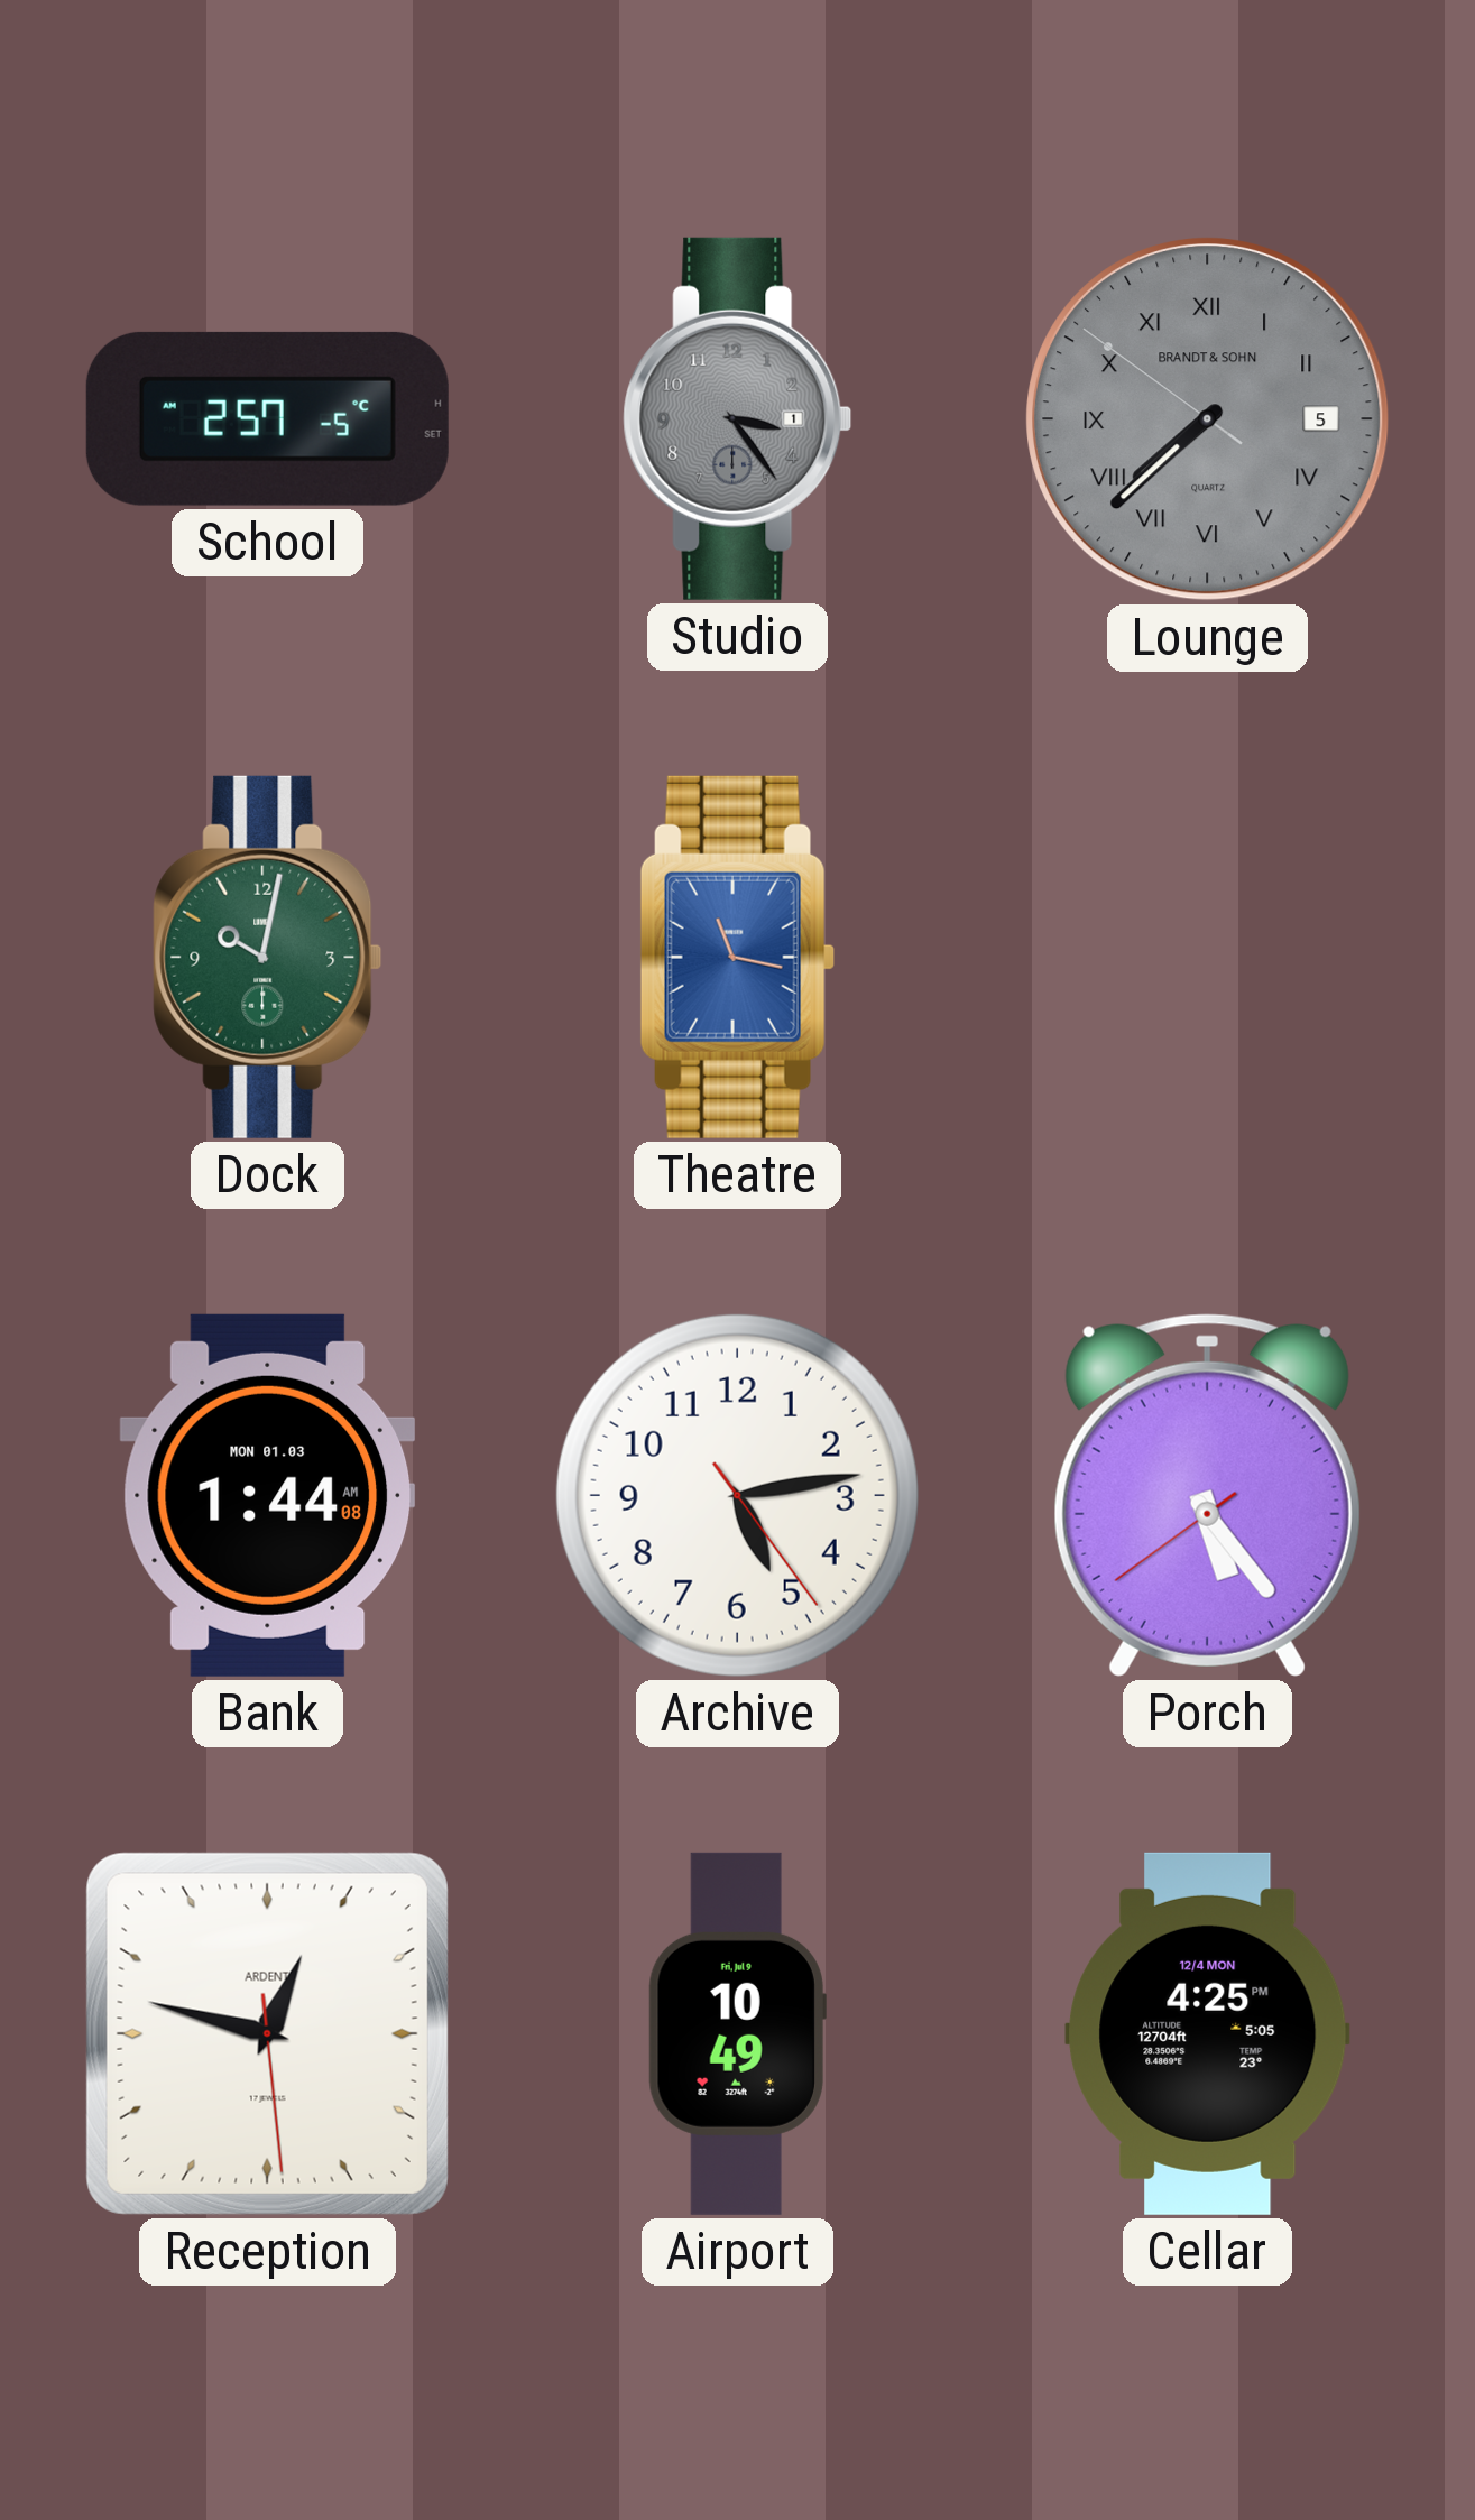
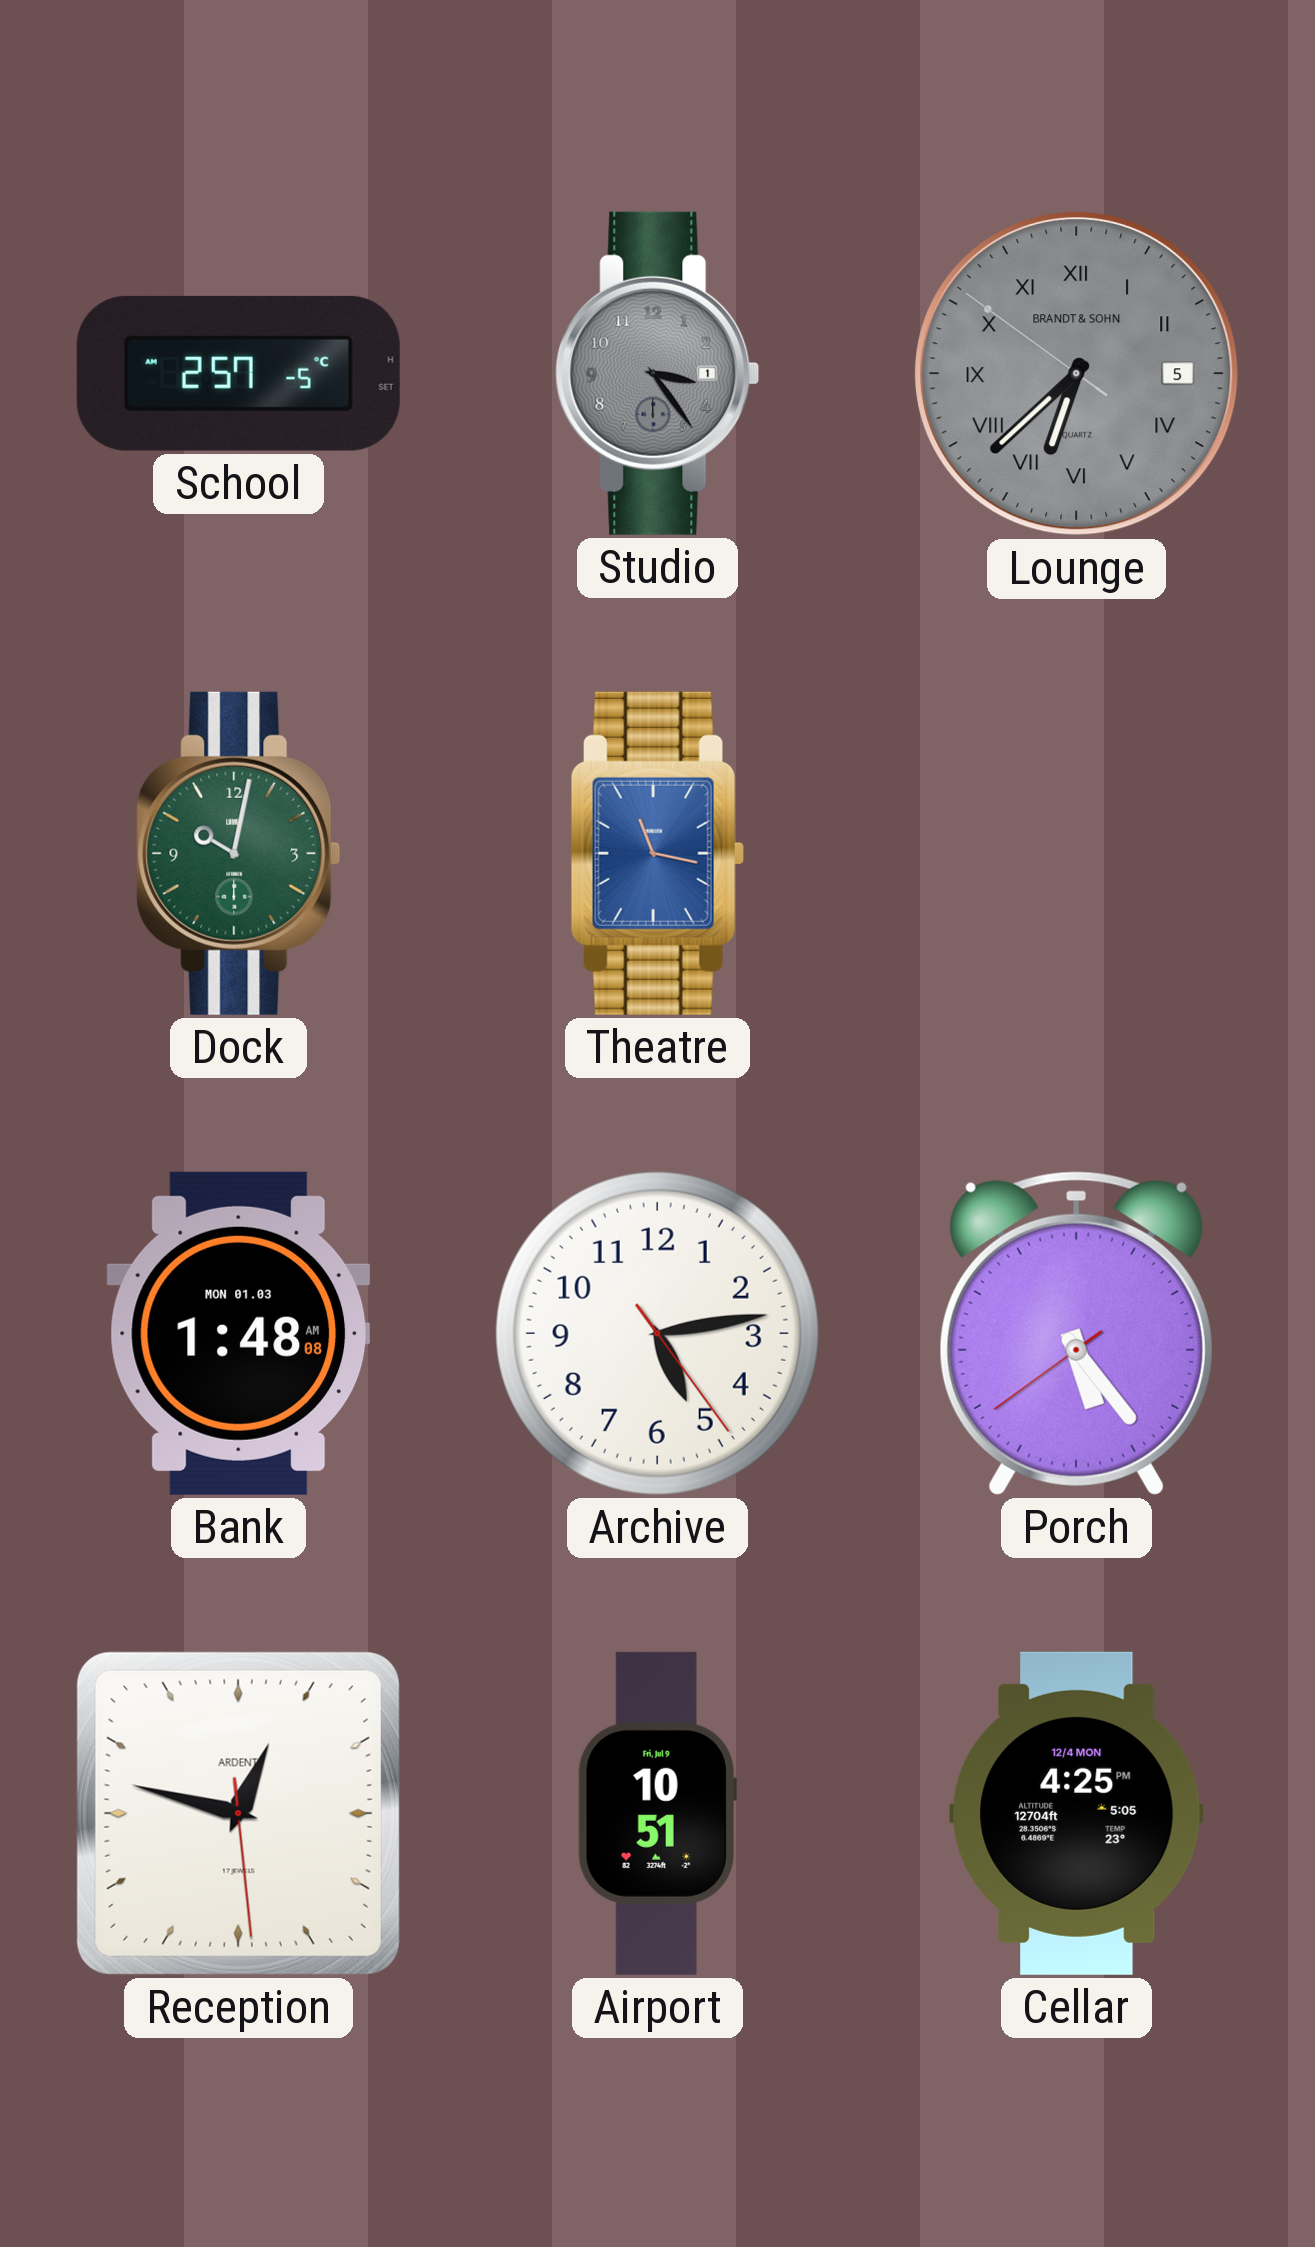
Lounge: 7:37 -> 6:37
Bank: 1:44 -> 1:48
Airport: 10:49 -> 10:51
